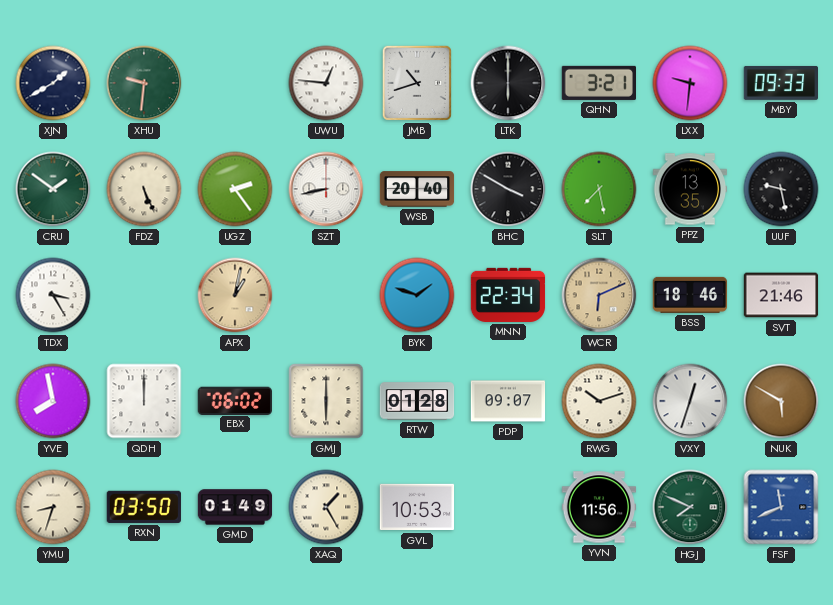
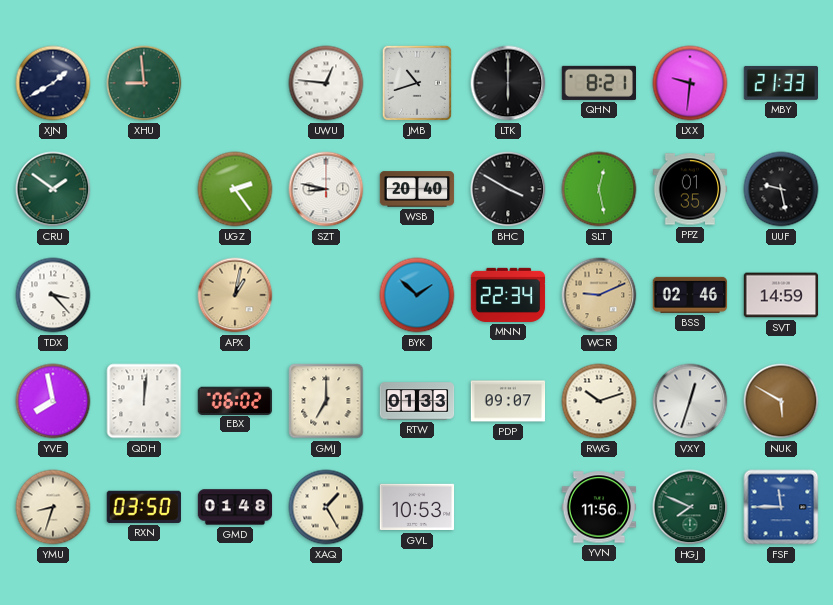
XHU: 9:31 -> 8:59
QHN: 3:21 -> 8:21
MBY: 09:33 -> 21:33
FDZ: 5:26 -> none
SZT: 8:43 -> 8:47
SLT: 7:28 -> 12:28
PPZ: 13:35 -> 01:35
TDX: 3:25 -> 3:23
BYK: 1:48 -> 1:52
WCR: 6:11 -> 9:11
BSS: 18:46 -> 02:46
SVT: 21:46 -> 14:59
QDH: 12:00 -> 12:01
GMJ: 6:00 -> 7:00
RTW: 01:28 -> 01:33
GMD: 01:49 -> 01:48
FSF: 11:41 -> 11:45
